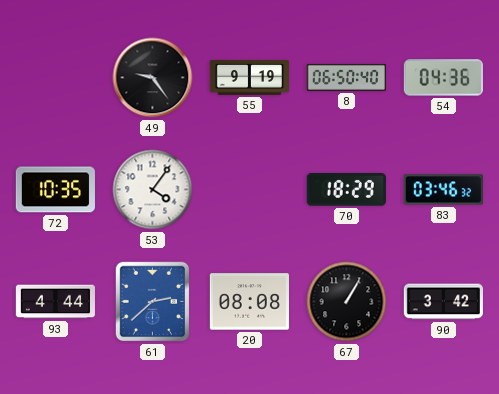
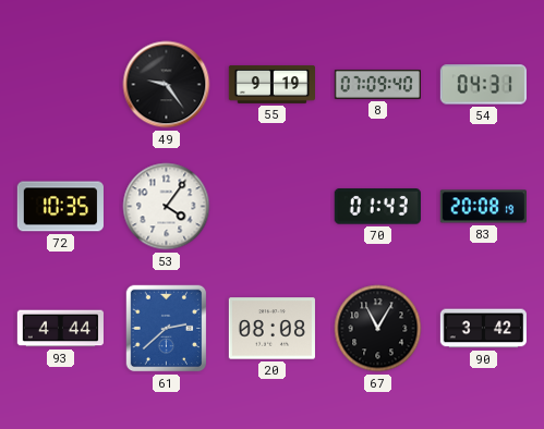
8: 06:50 -> 07:09
54: 04:36 -> 04:31
70: 18:29 -> 01:43
83: 03:46 -> 20:08
67: 1:05 -> 11:05
